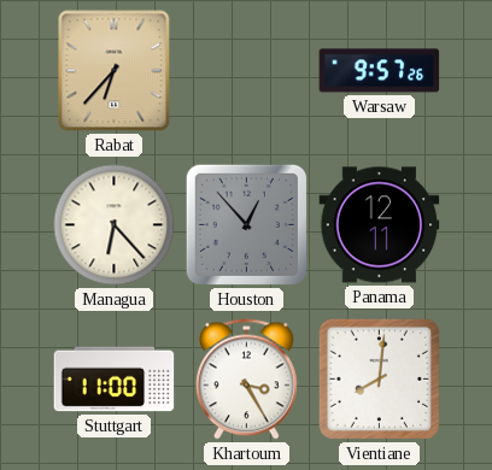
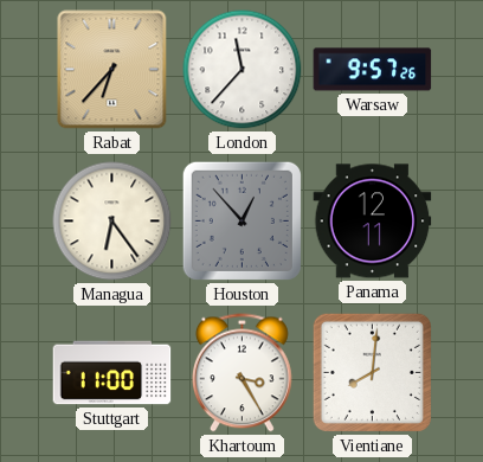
London: none -> 11:37
Managua: 6:23 -> 6:24
